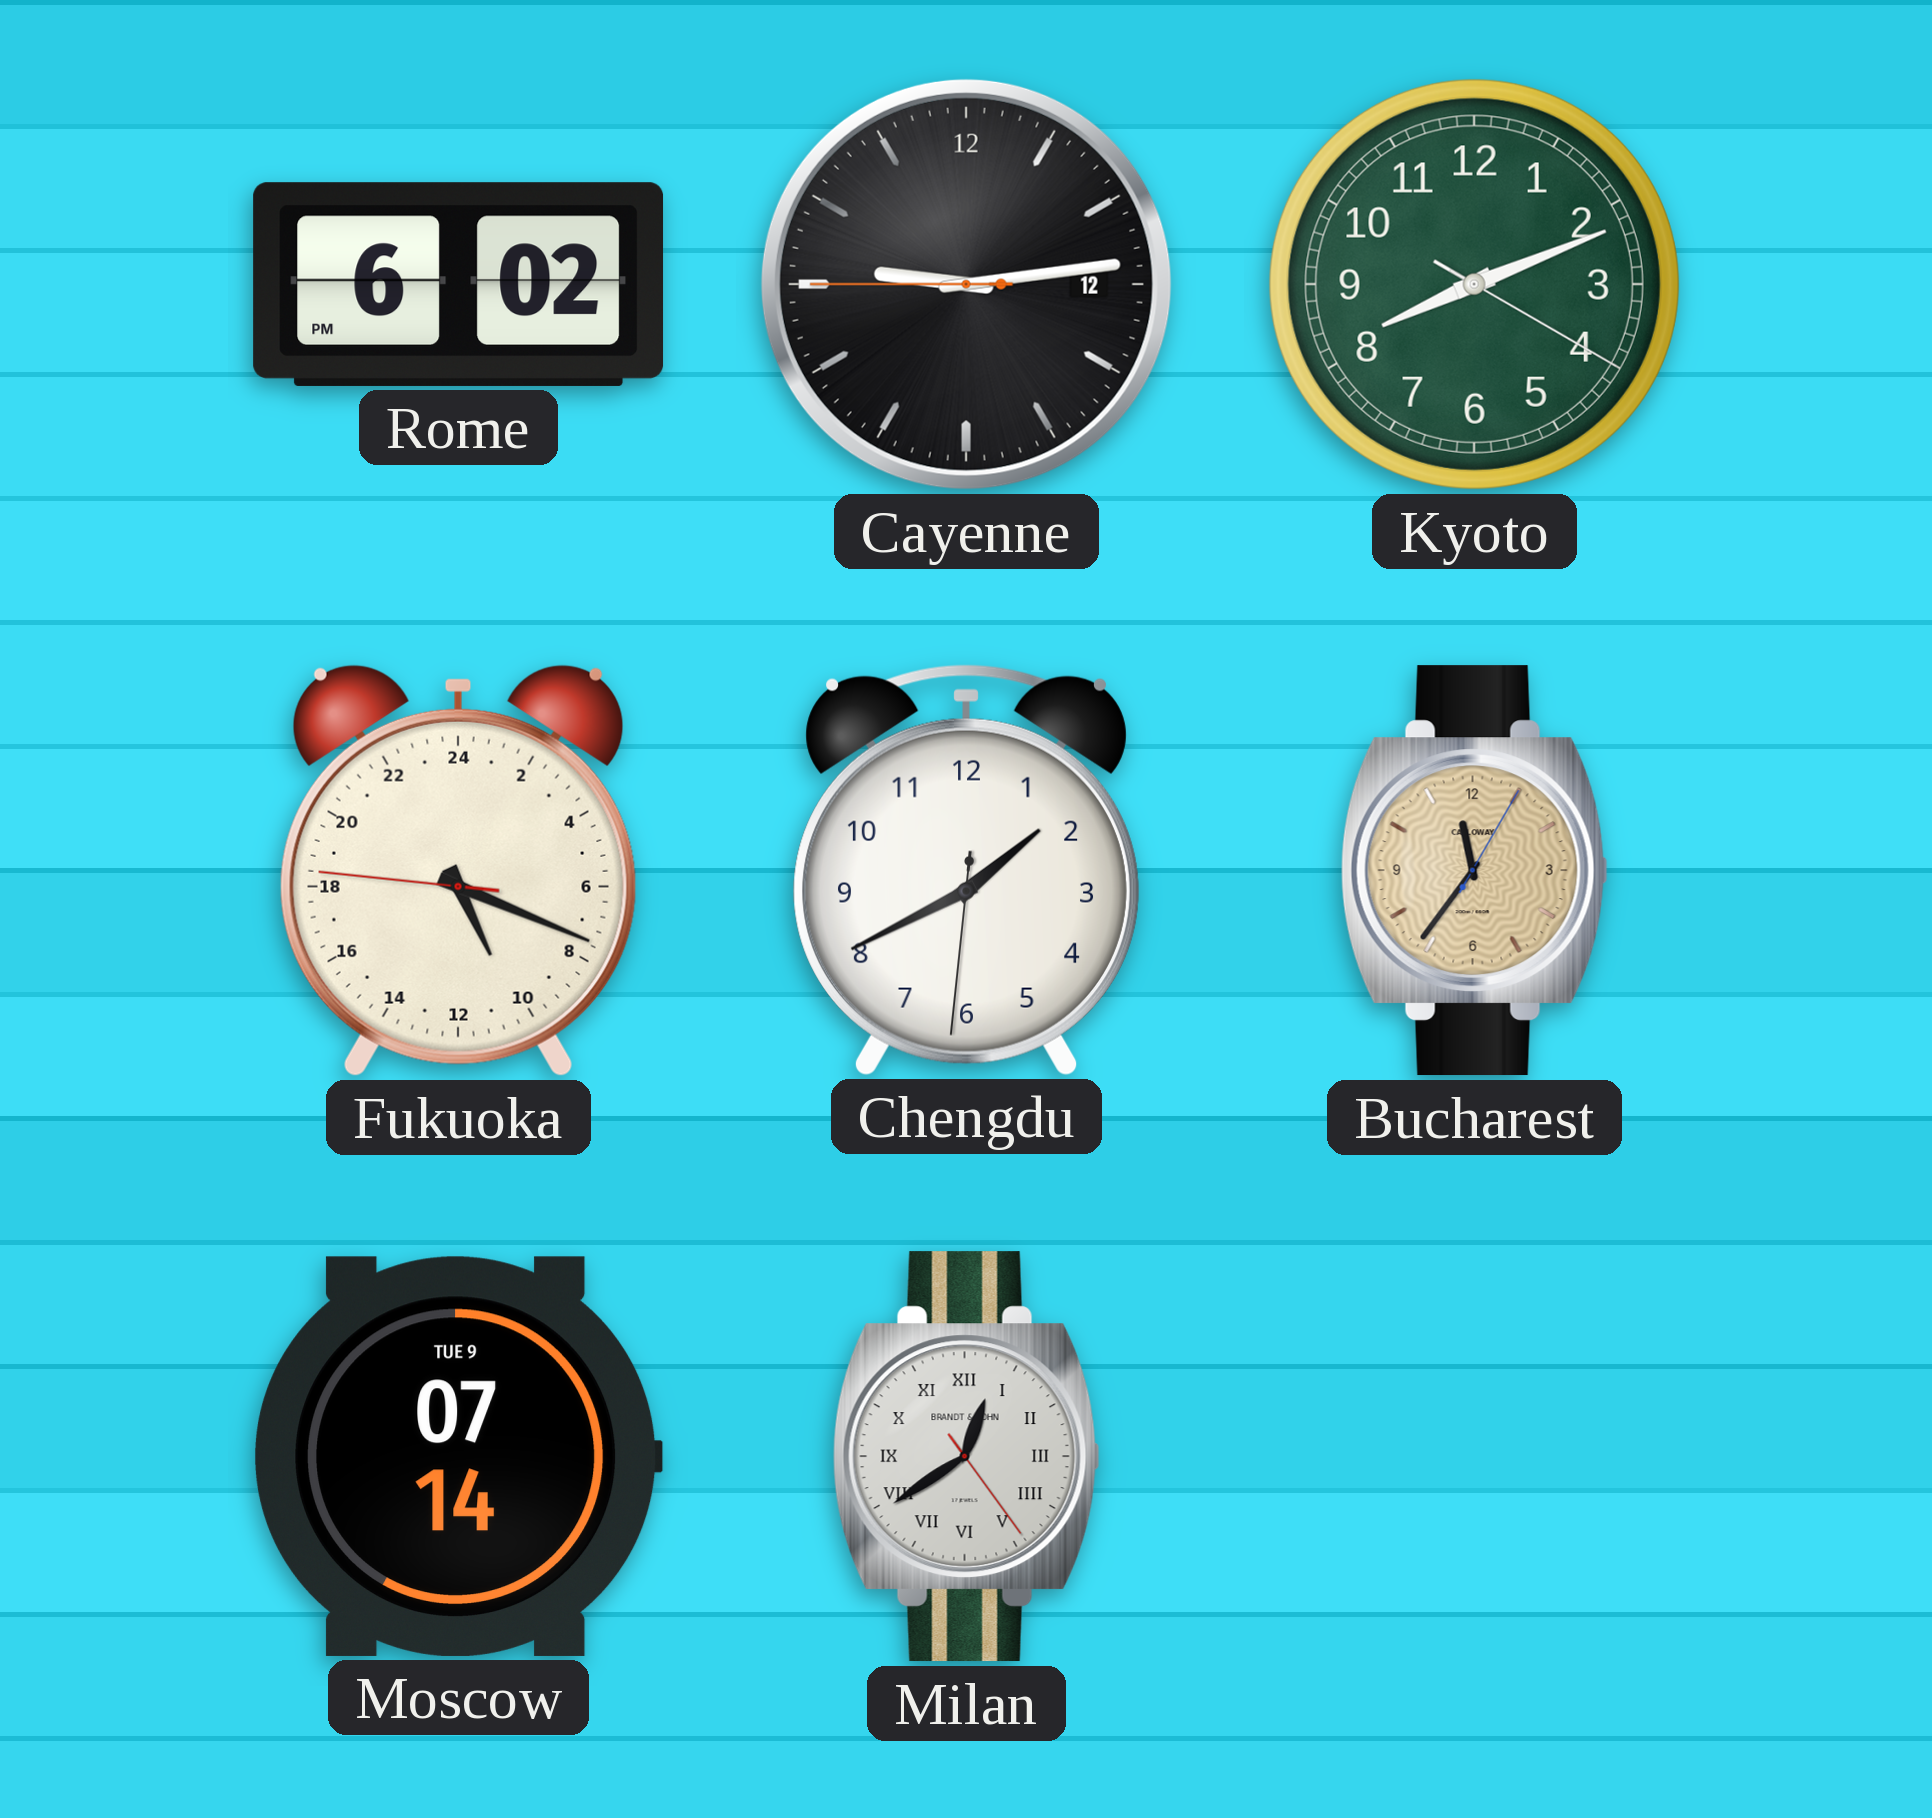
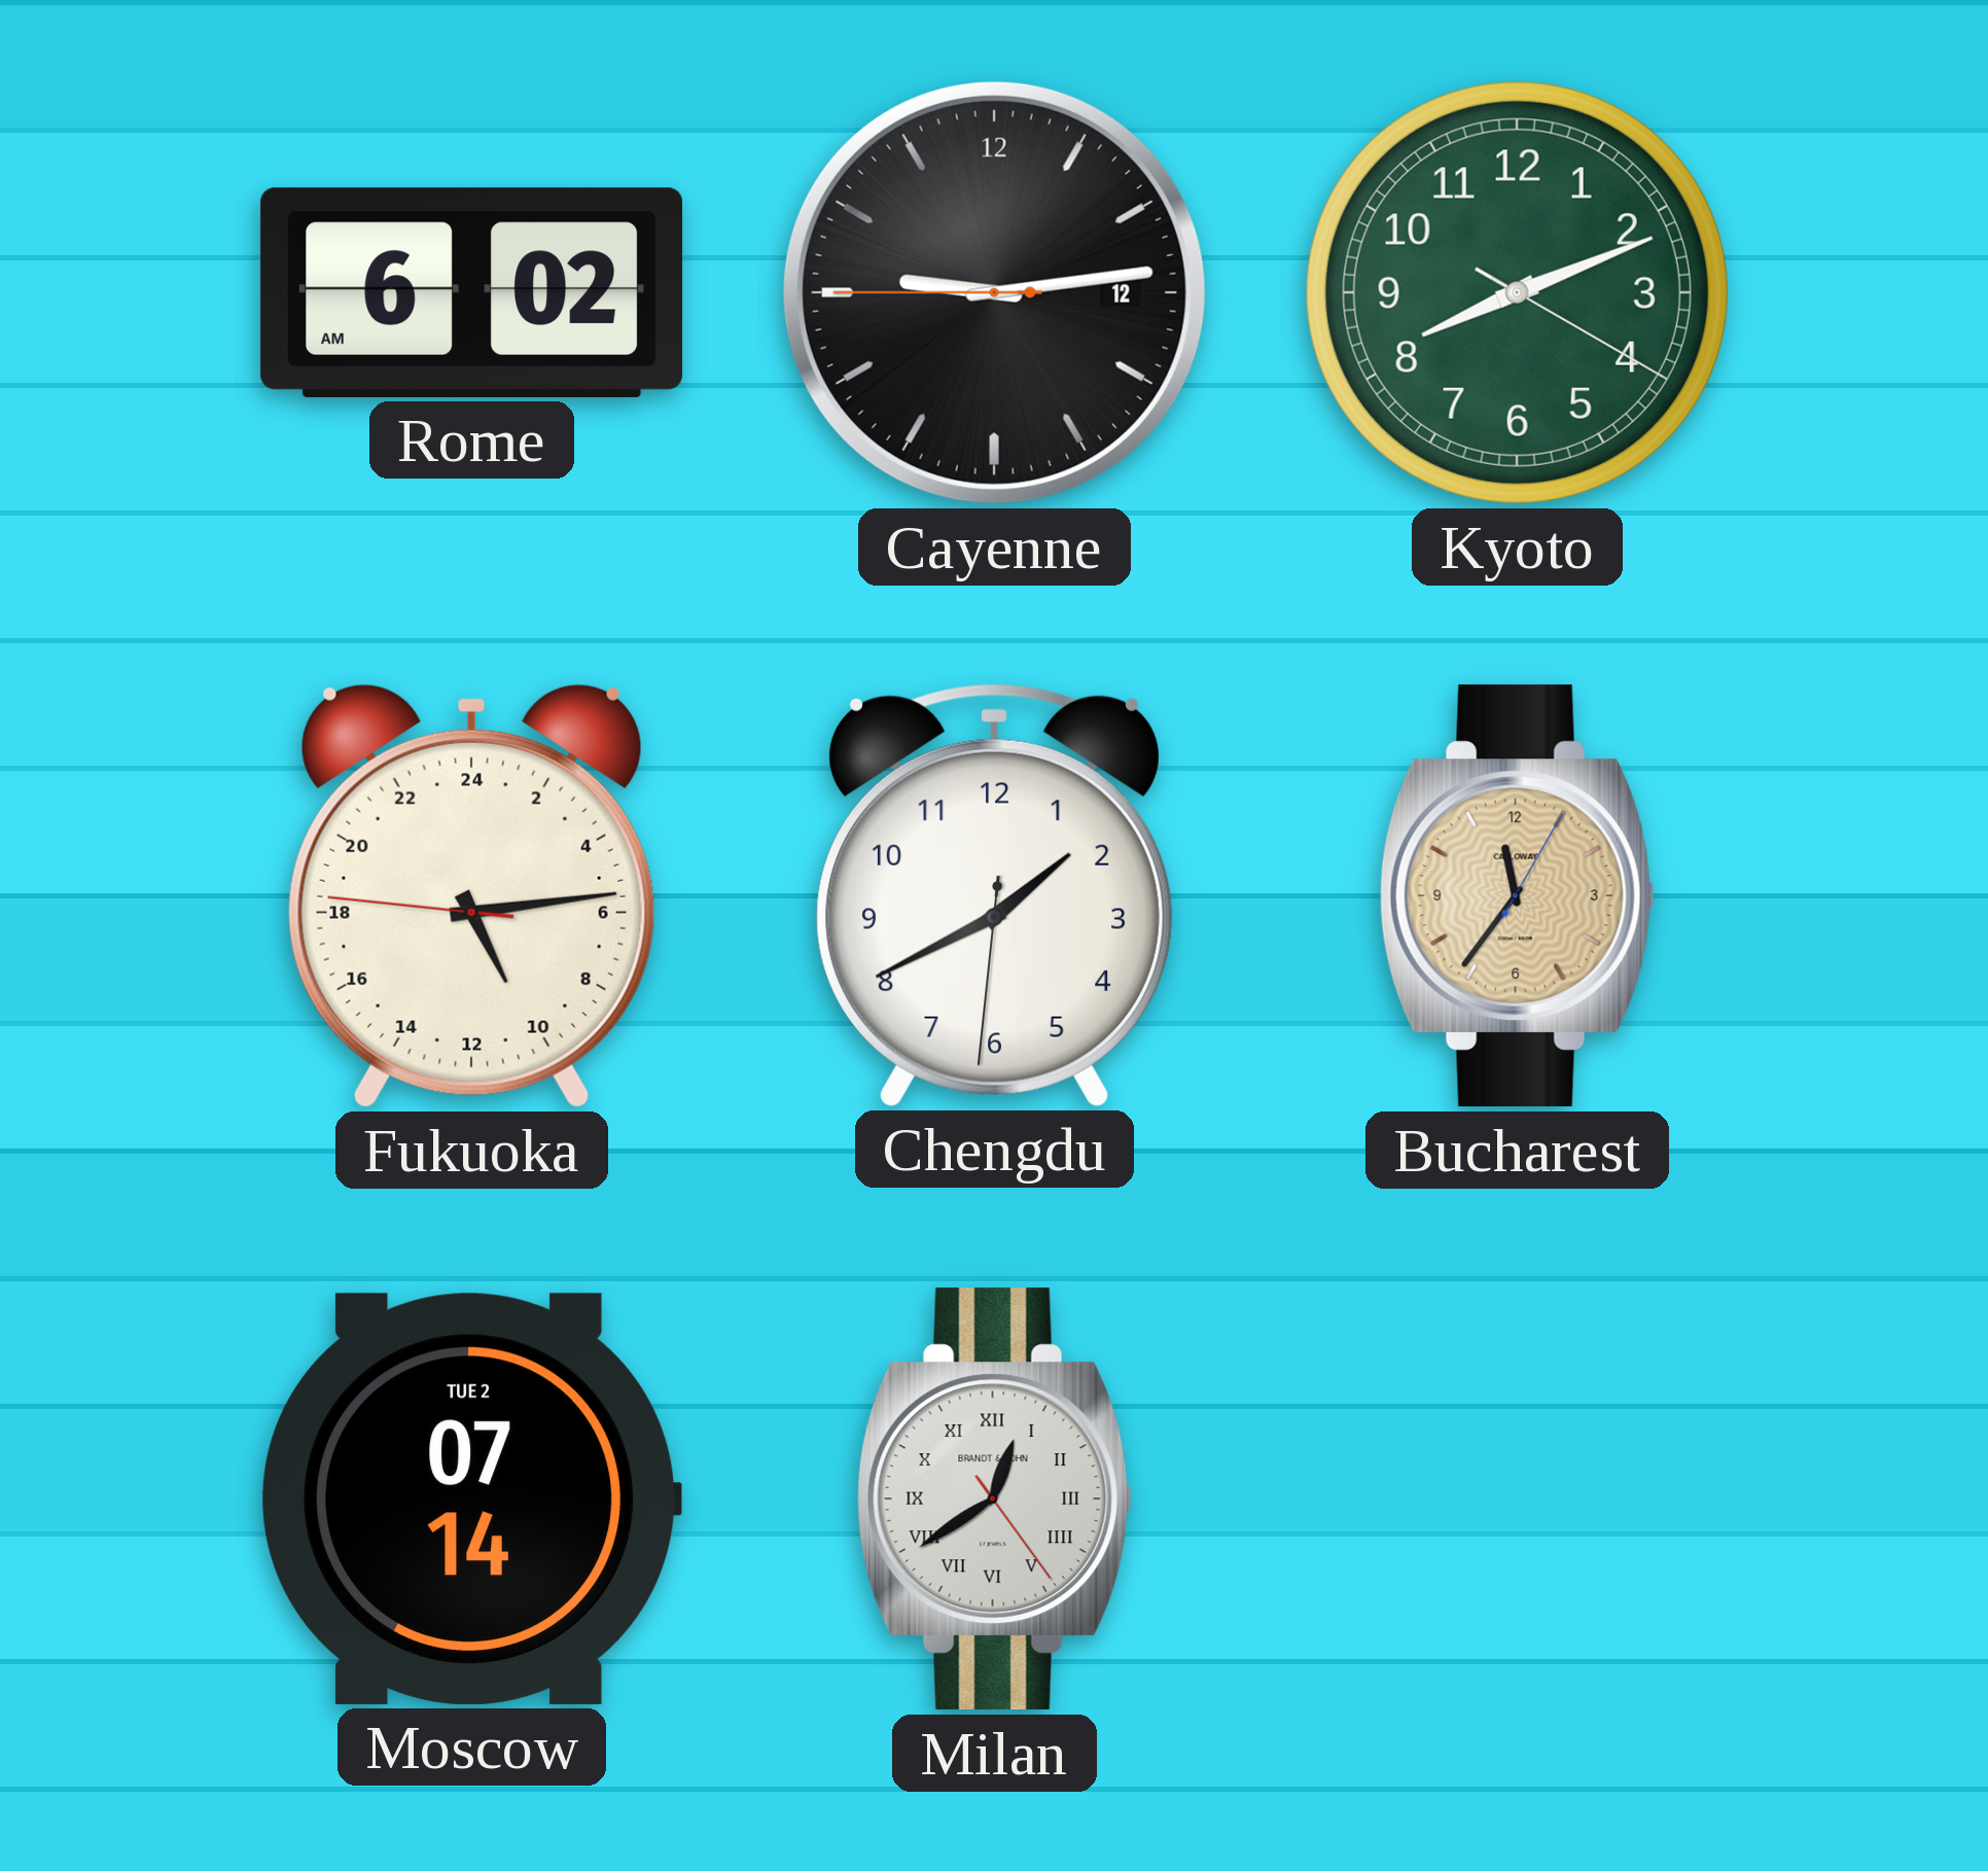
Rome: 6:02 PM -> 6:02 AM
Fukuoka: 10:18 -> 10:13
Moscow date: TUE 9 -> TUE 2
